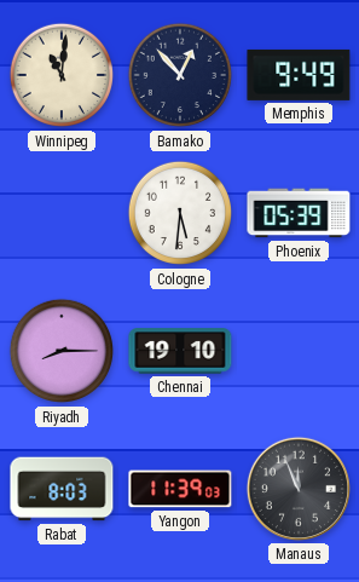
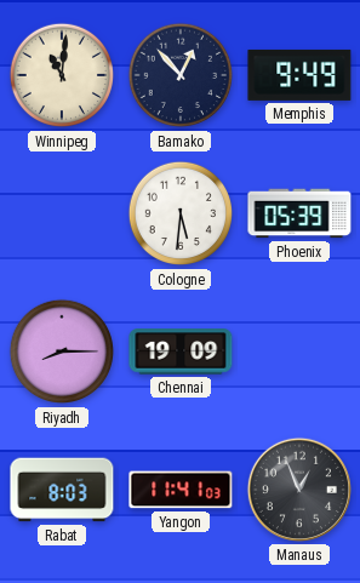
Chennai: 19:10 -> 19:09
Yangon: 11:39 -> 11:41
Manaus: 11:56 -> 12:56
